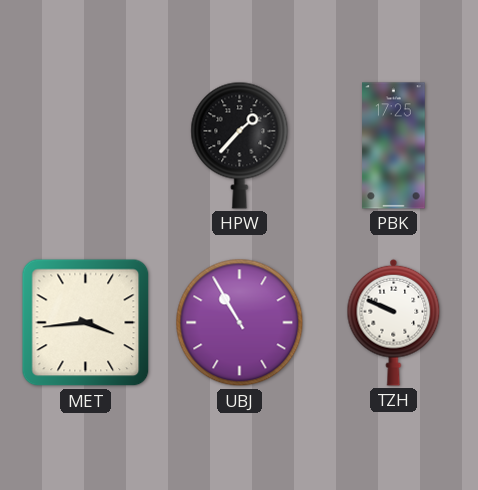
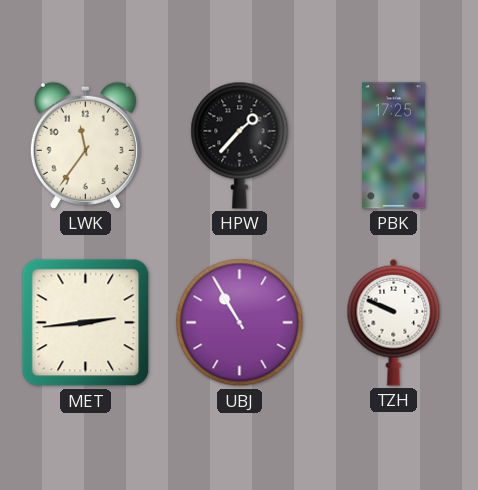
LWK: none -> 11:36
MET: 3:44 -> 2:44
